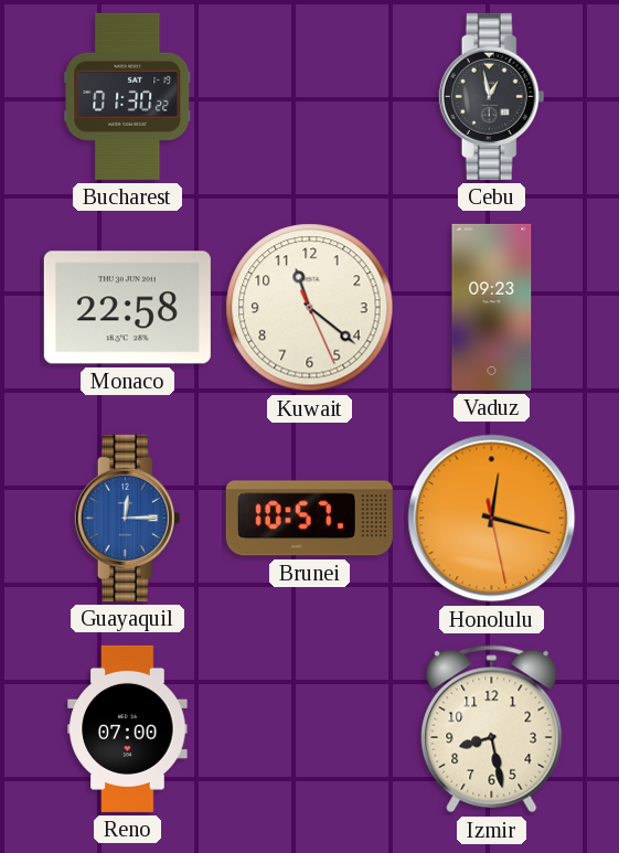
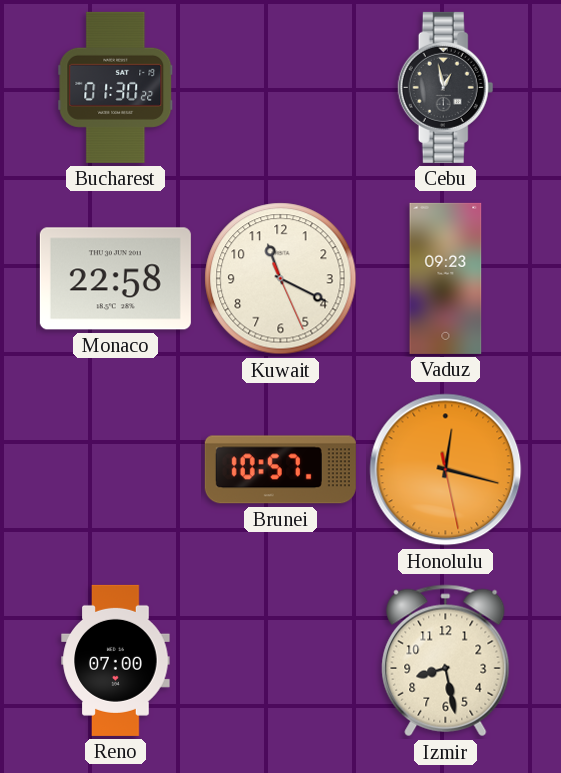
Kuwait: 11:21 -> 11:19
Guayaquil: 12:15 -> none
